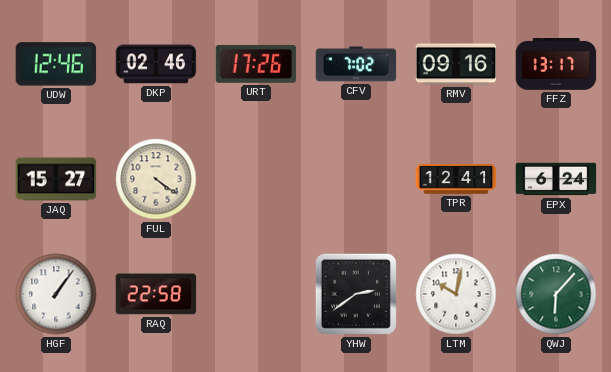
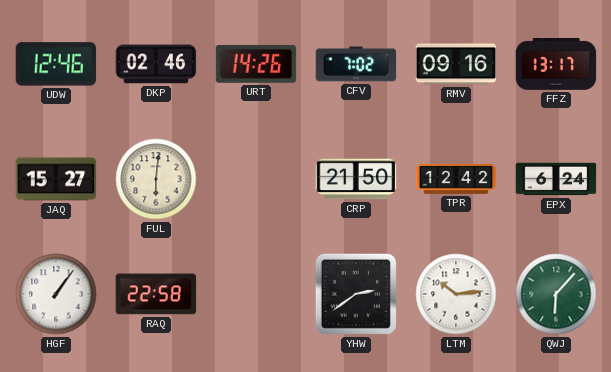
URT: 17:26 -> 14:26
FUL: 4:21 -> 6:01
CRP: none -> 21:50
TPR: 12:41 -> 12:42
LTM: 10:02 -> 10:14
